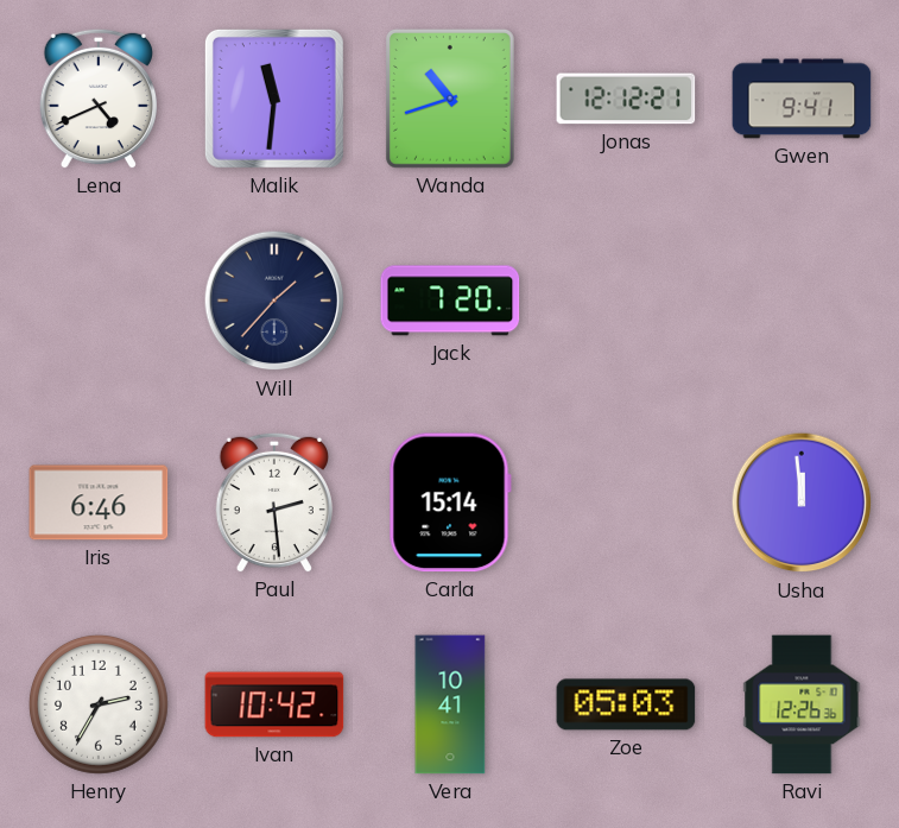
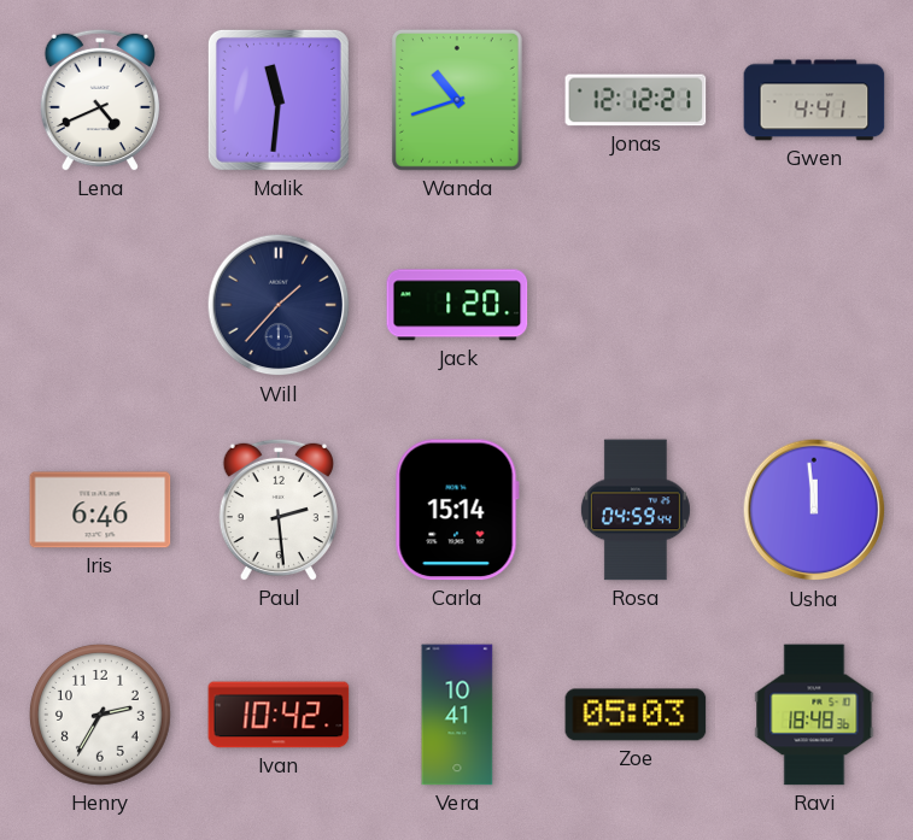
Gwen: 9:41 -> 4:41
Jack: 7:20 -> 1:20
Rosa: none -> 04:59
Ravi: 12:26 -> 18:48
